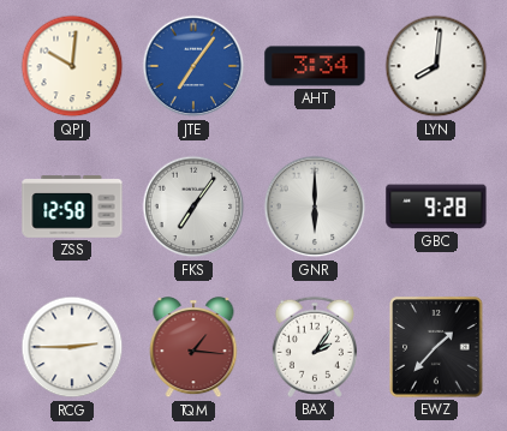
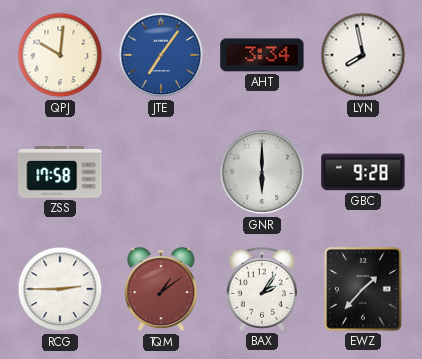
LYN: 8:01 -> 7:58
ZSS: 12:58 -> 17:58
FKS: 7:06 -> none
TQM: 1:16 -> 1:09
